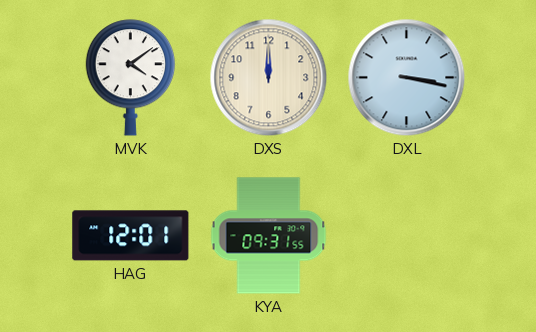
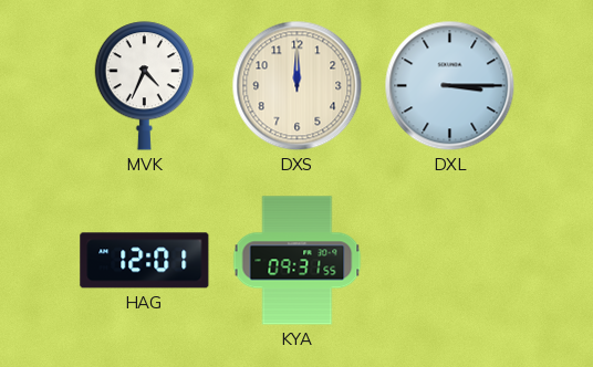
MVK: 4:09 -> 4:34
DXL: 3:17 -> 3:15
